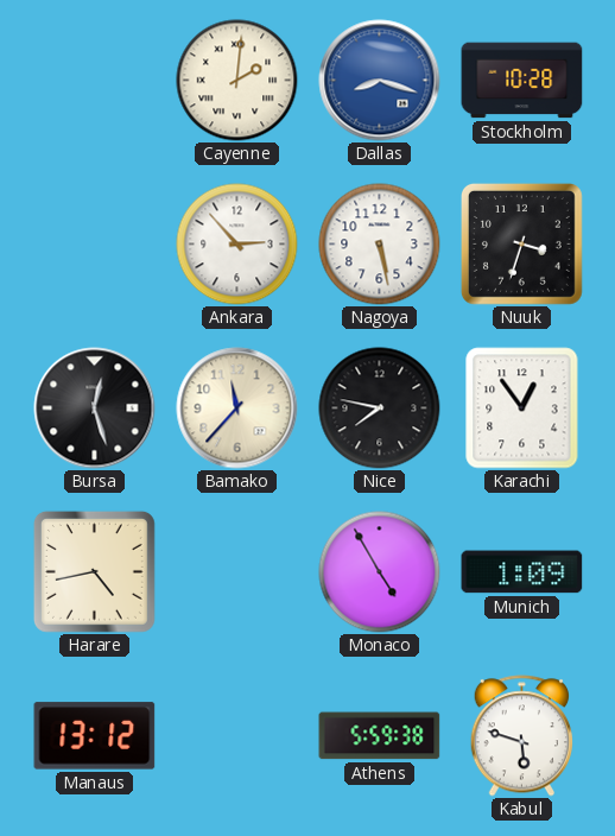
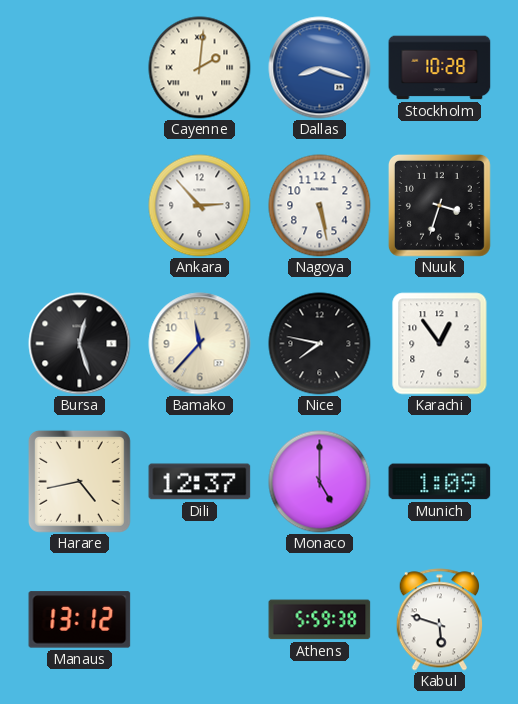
Dili: none -> 12:37
Monaco: 4:55 -> 5:00
